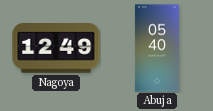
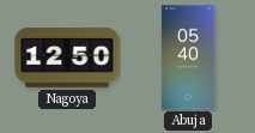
Nagoya: 12:49 -> 12:50
